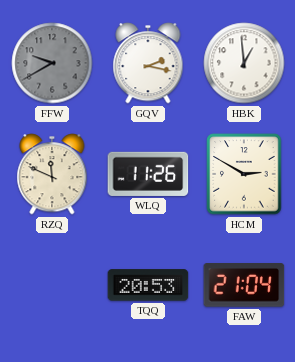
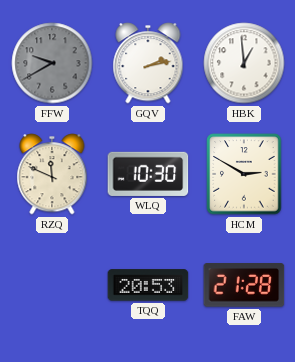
GQV: 2:17 -> 2:13
WLQ: 11:26 -> 10:30
FAW: 21:04 -> 21:28
